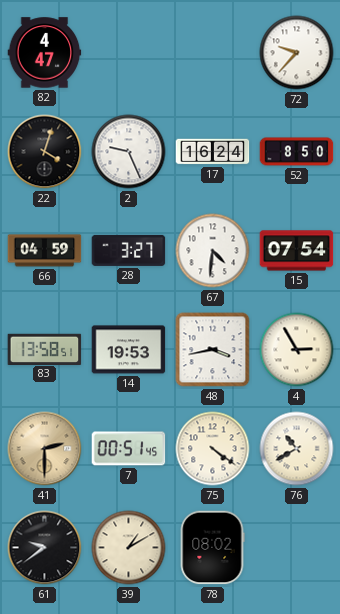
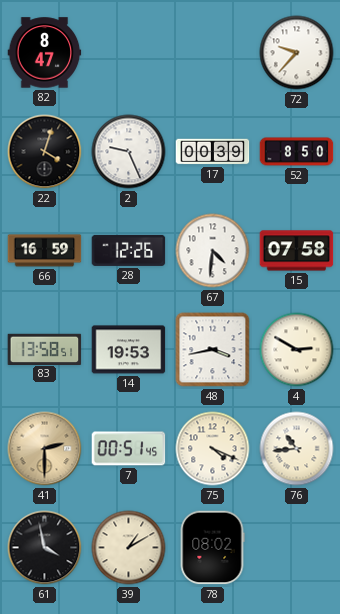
82: 4:47 -> 8:47
17: 16:24 -> 00:39
66: 04:59 -> 16:59
28: 3:27 -> 12:26
15: 07:54 -> 07:58
4: 2:55 -> 2:50
75: 4:21 -> 4:19
76: 10:40 -> 10:44
61: 9:39 -> 3:58
